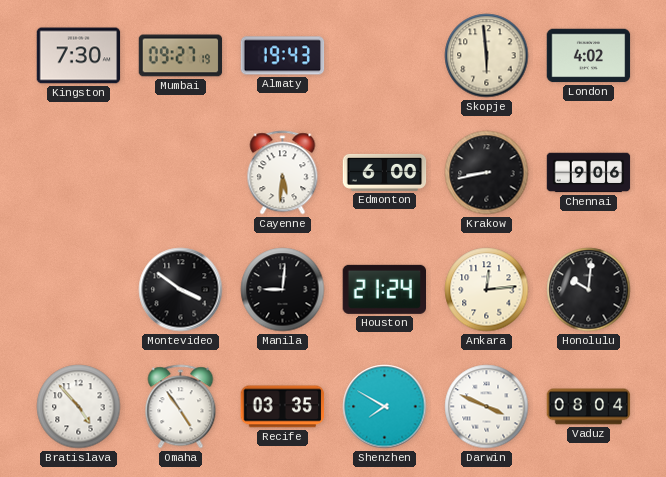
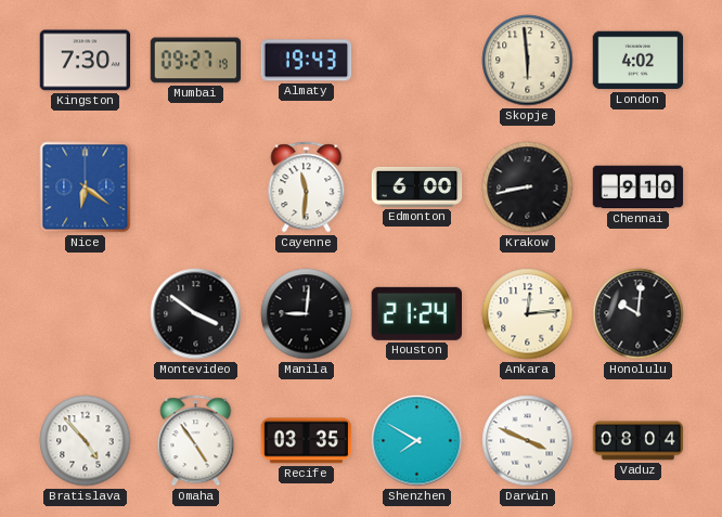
Nice: none -> 6:21
Cayenne: 5:31 -> 11:31
Chennai: 9:06 -> 9:10
